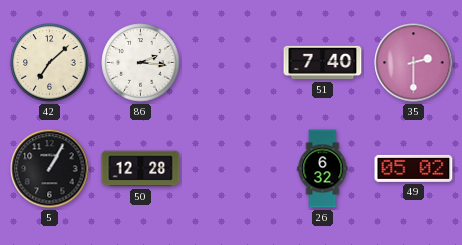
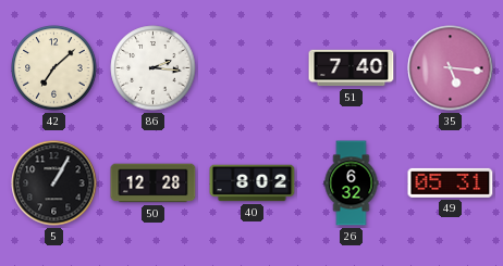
35: 2:30 -> 5:16
40: none -> 8:02
49: 05:02 -> 05:31
